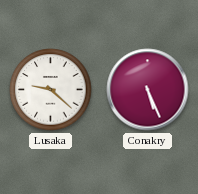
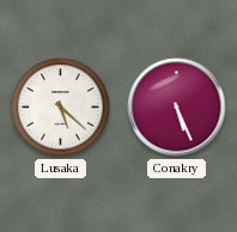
Lusaka: 9:22 -> 5:22
